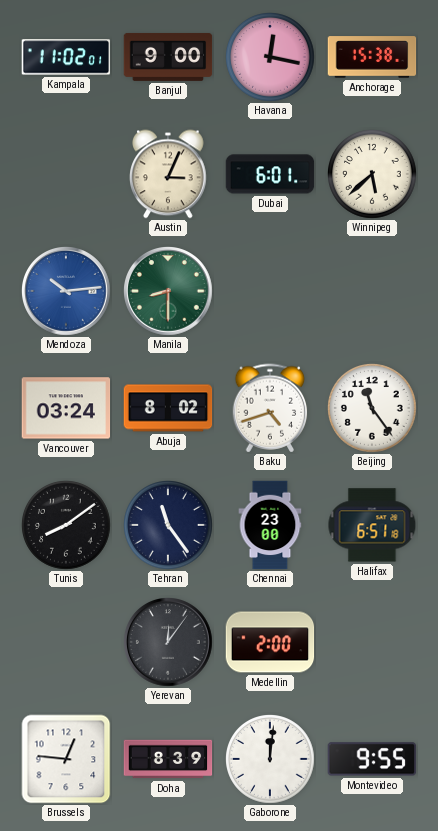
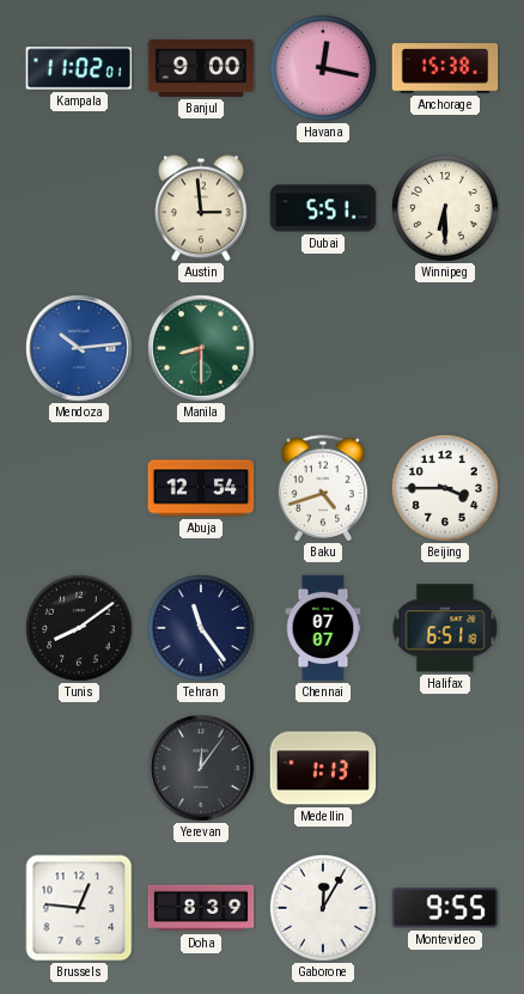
Austin: 3:04 -> 2:59
Dubai: 6:01 -> 5:51
Winnipeg: 5:38 -> 6:30
Vancouver: 03:24 -> none
Abuja: 8:02 -> 12:54
Beijing: 11:24 -> 3:45
Chennai: 23:00 -> 07:07
Medellin: 2:00 -> 1:13
Gaborone: 12:01 -> 12:05
